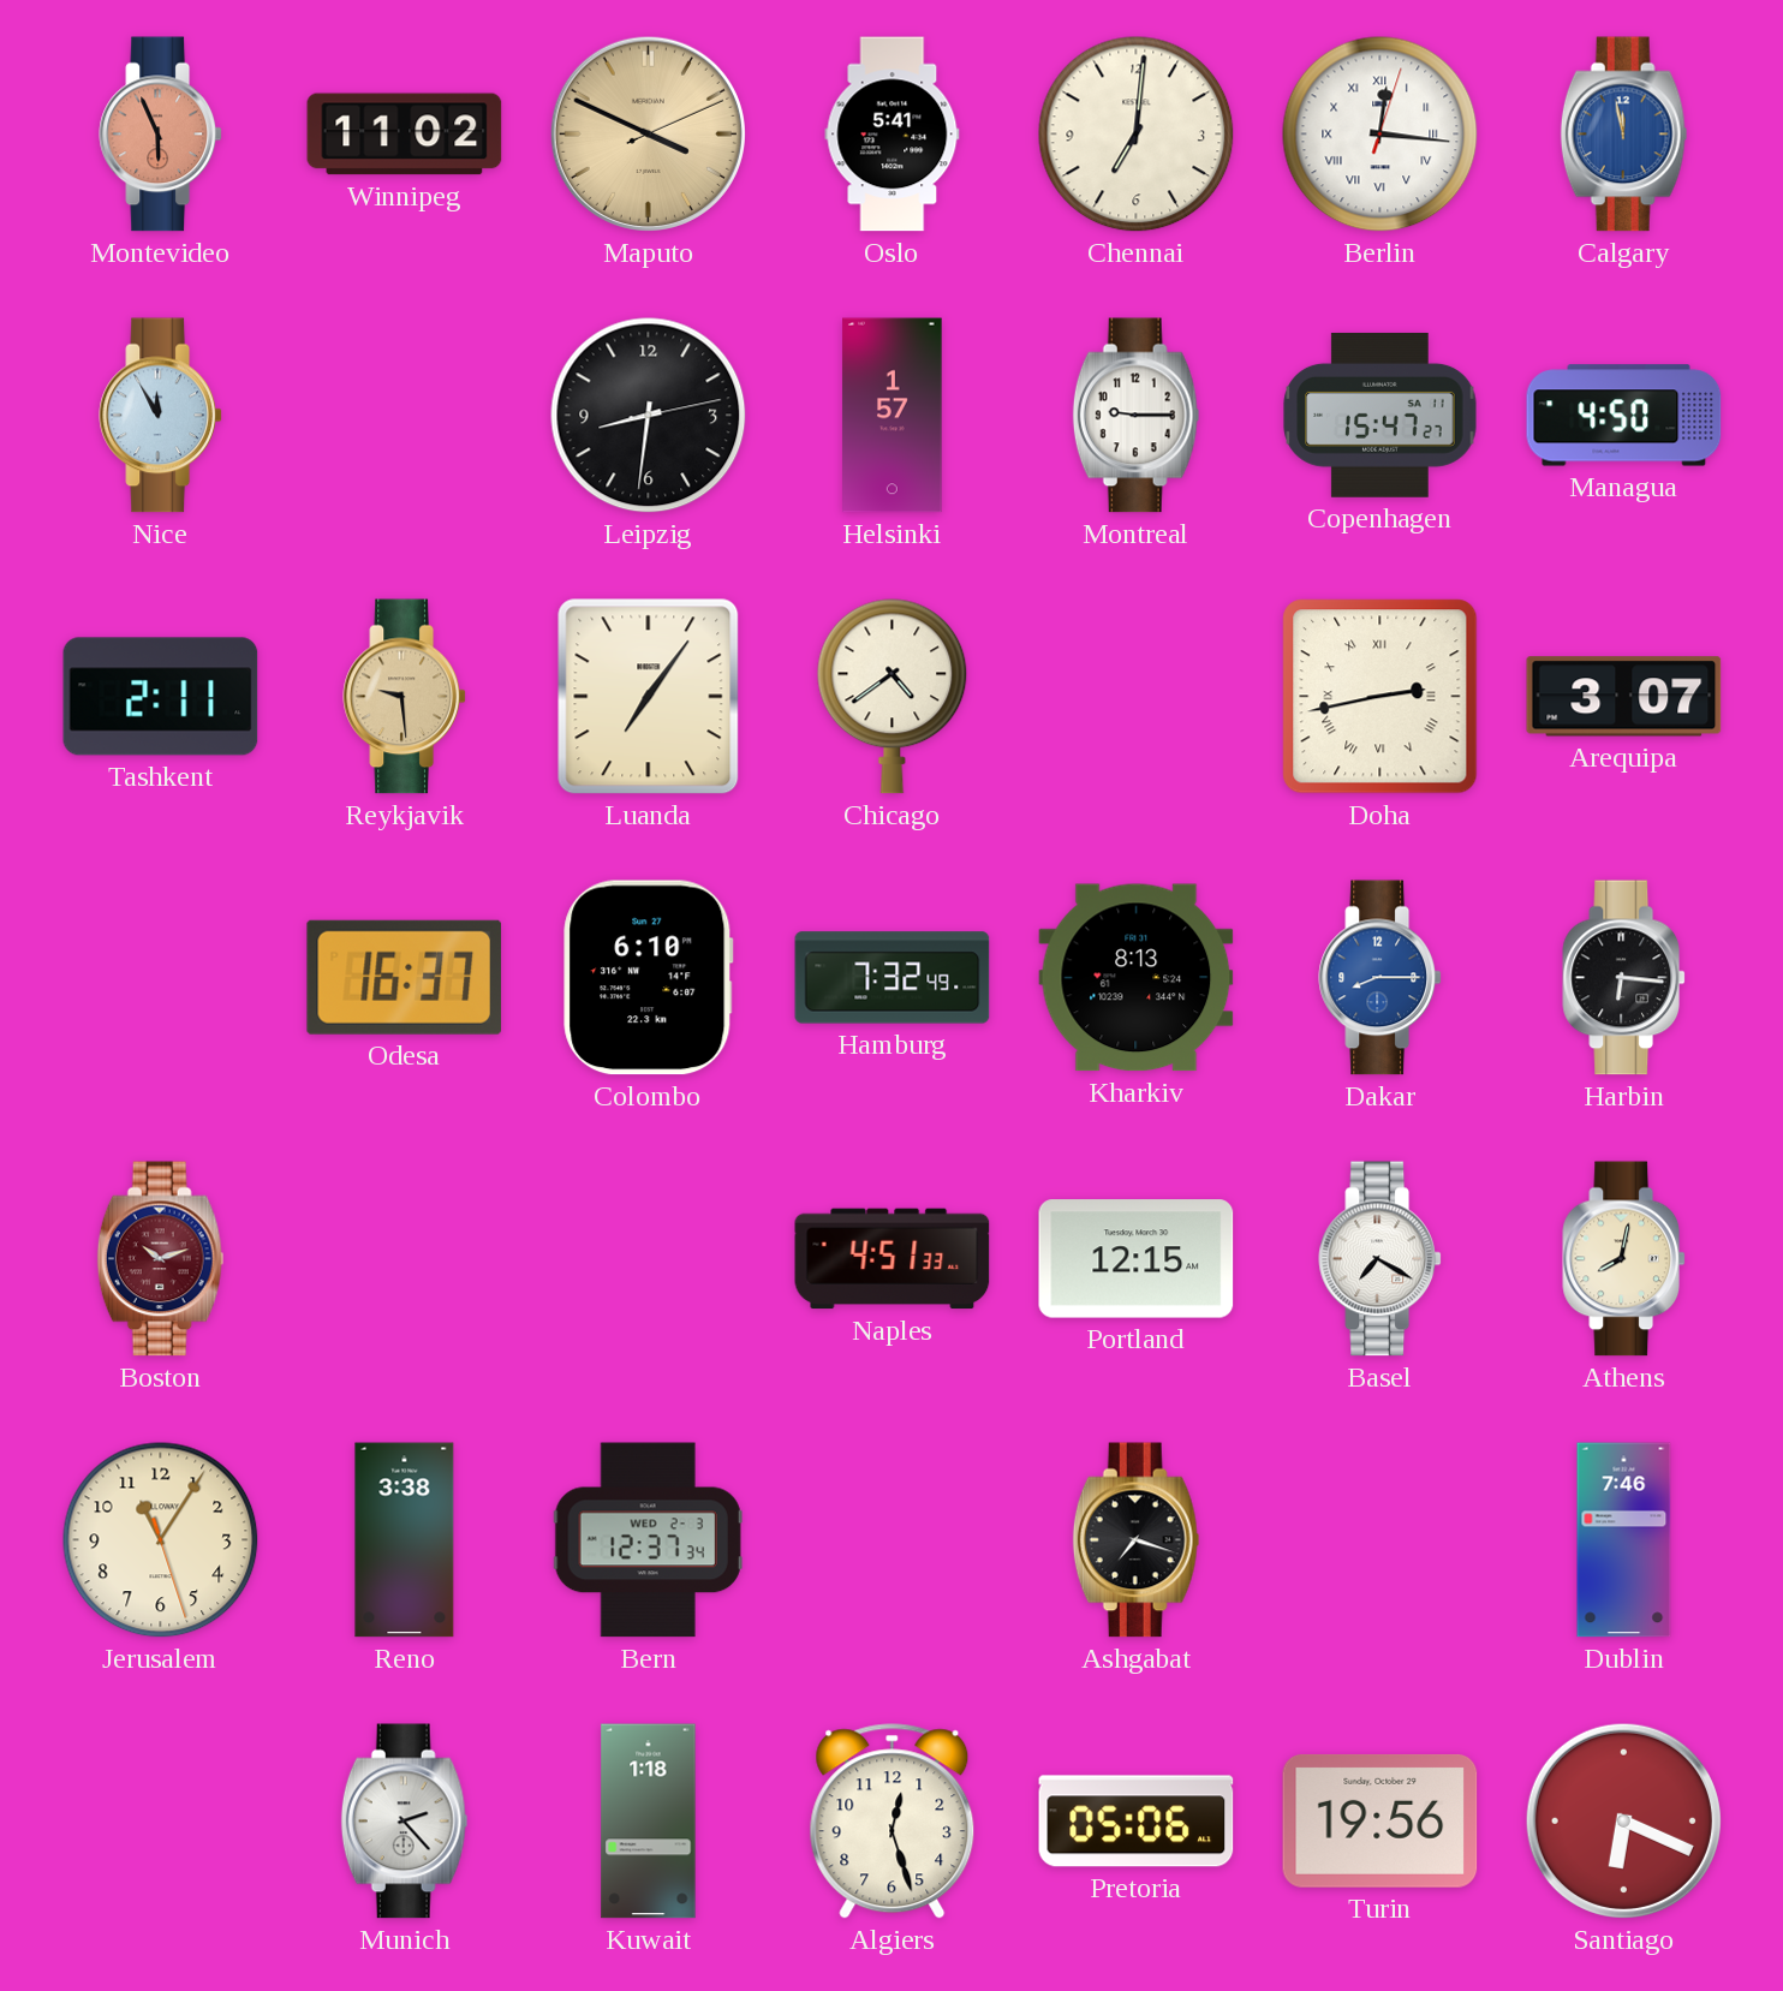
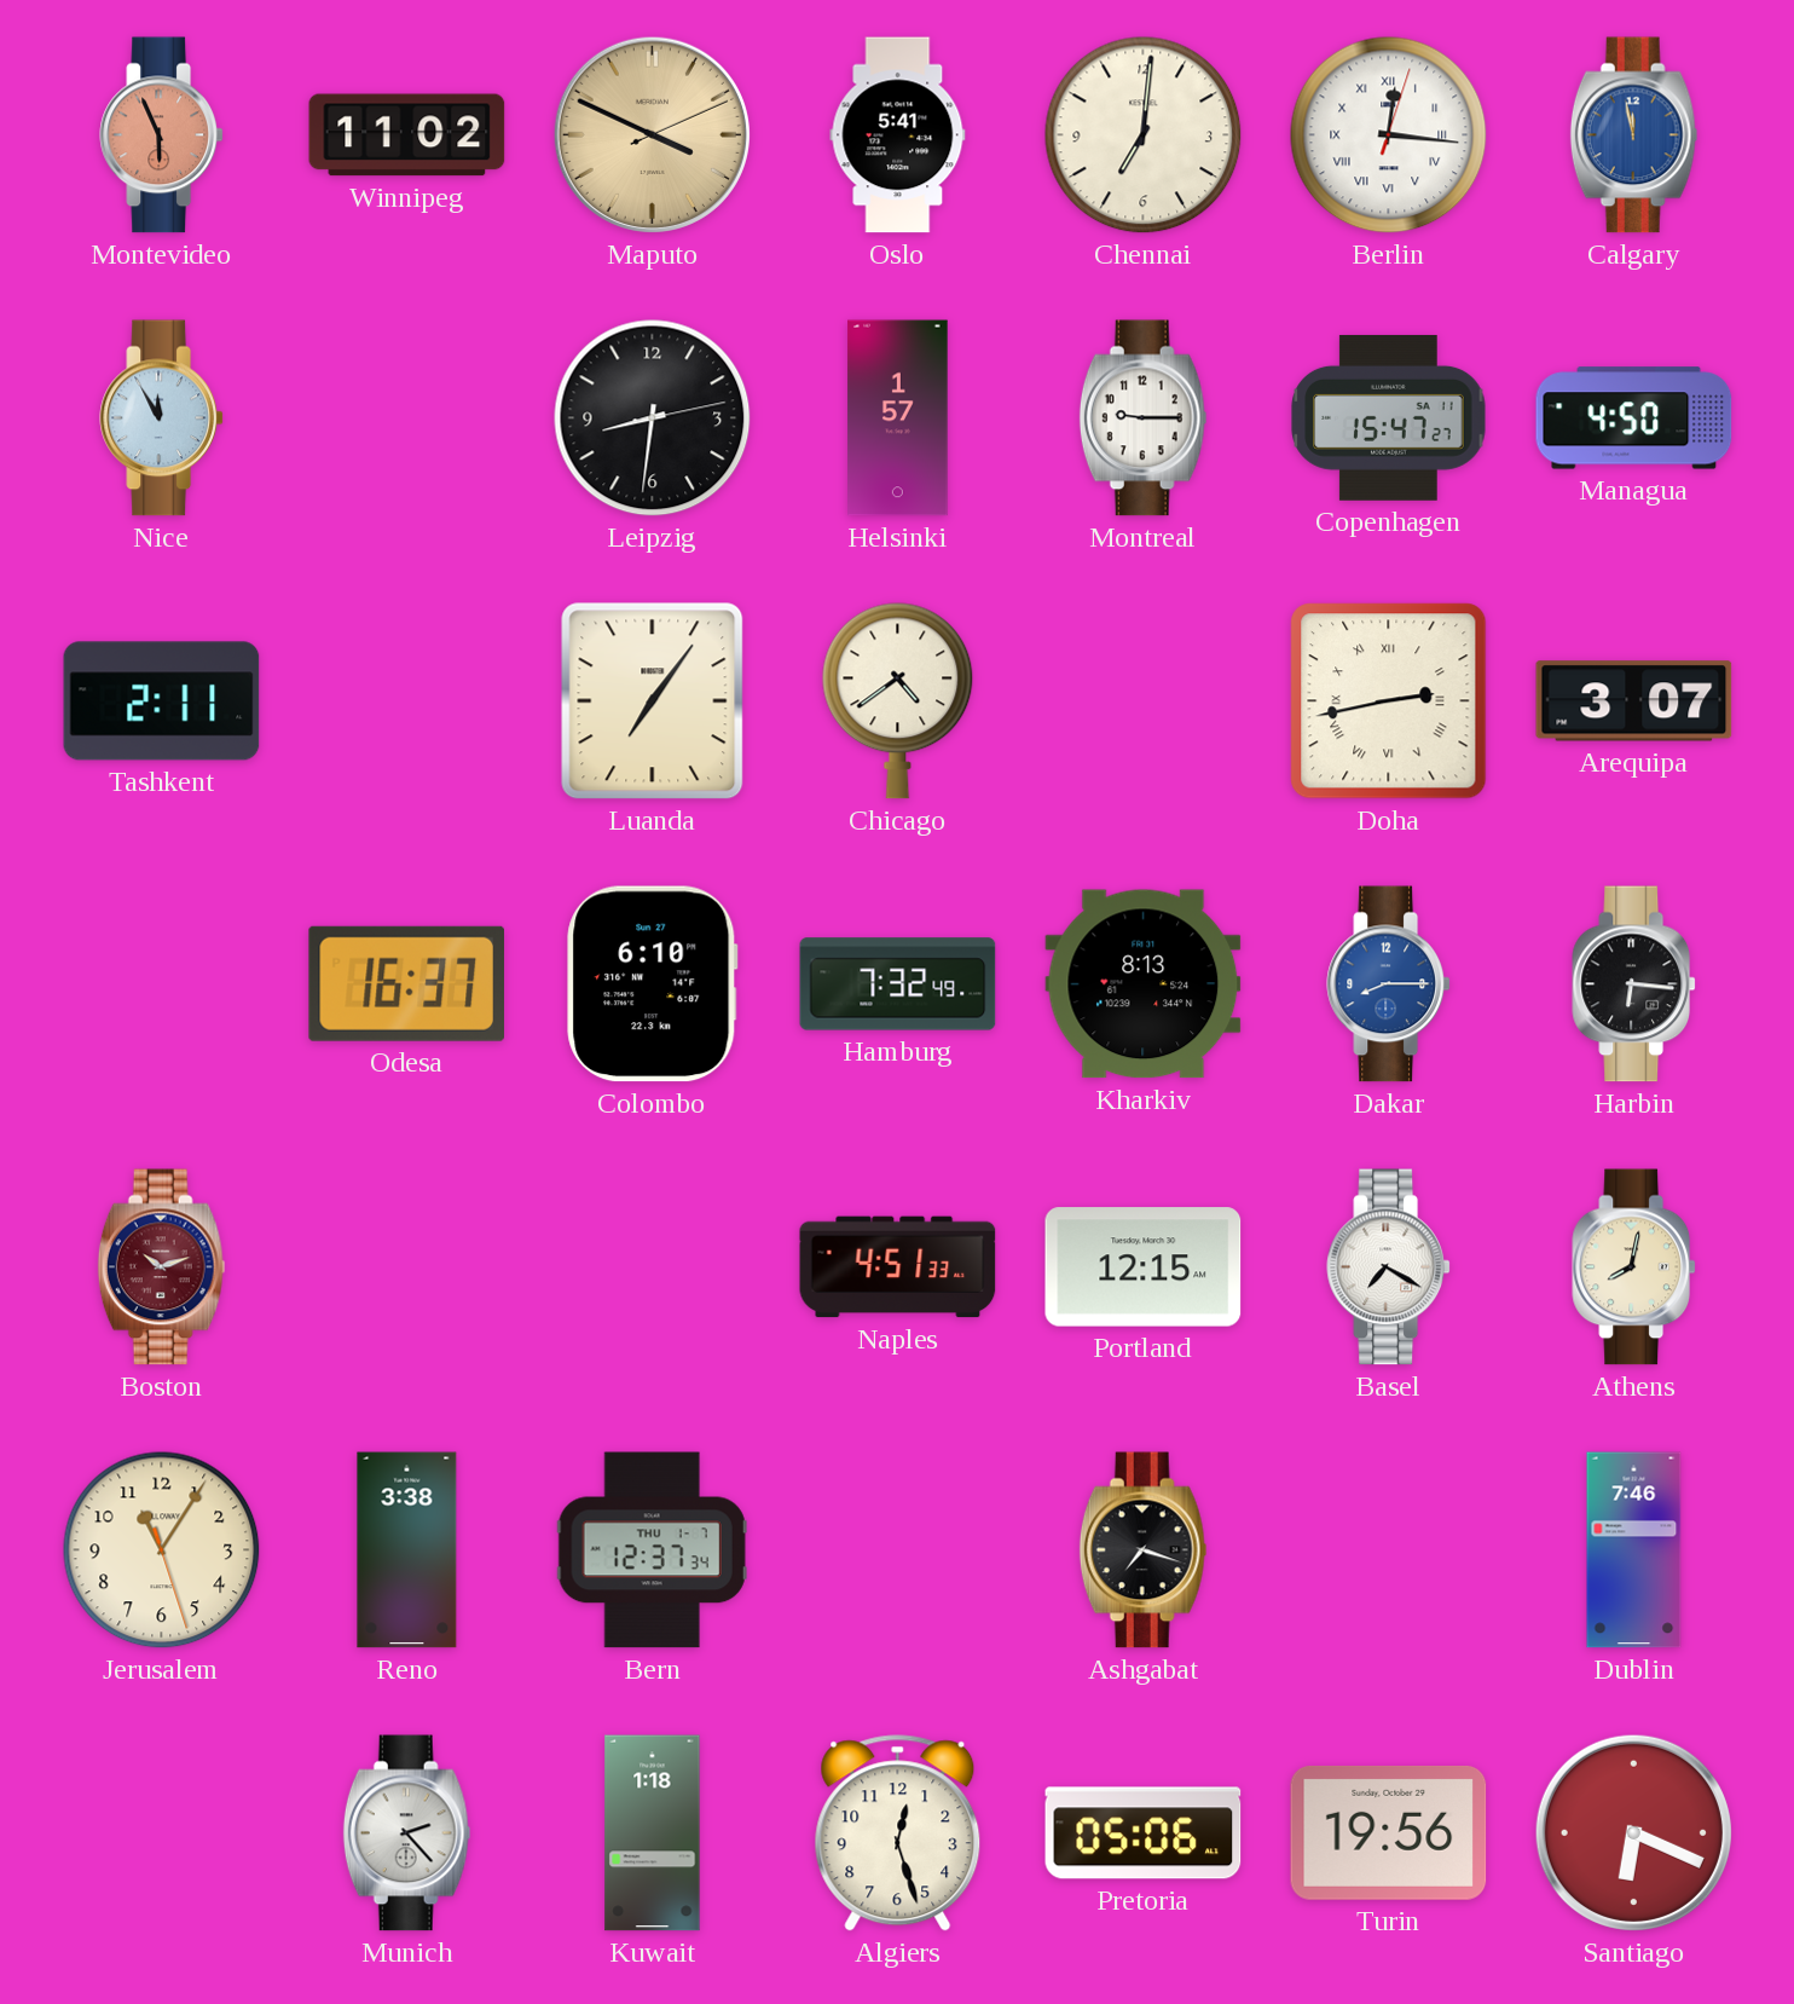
Reykjavik: 9:29 -> none
Bern date: WED 2-3 -> THU 1-7
